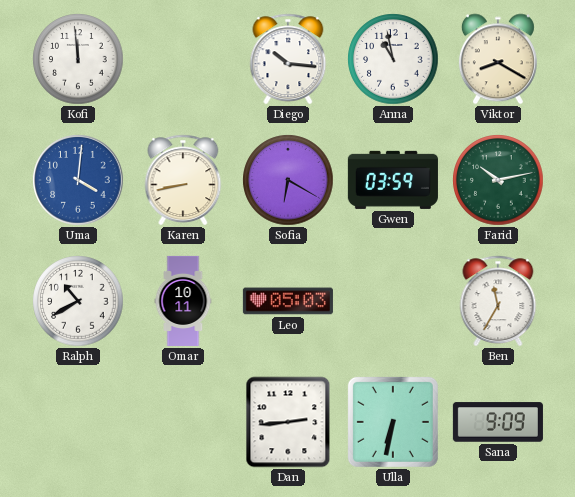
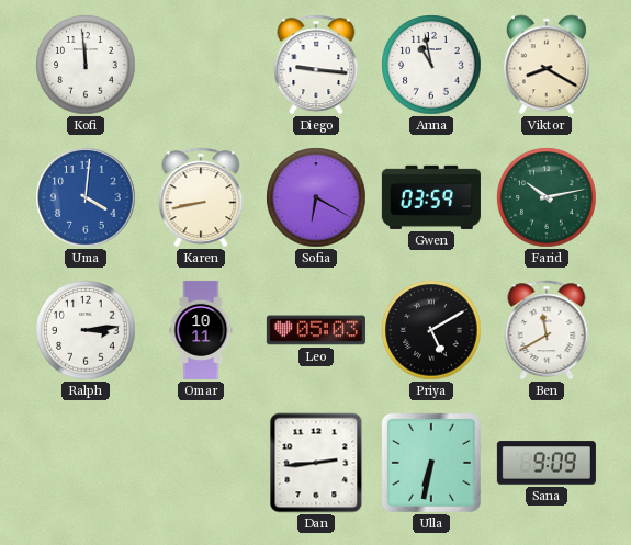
Diego: 10:16 -> 9:16
Ralph: 10:40 -> 3:14
Priya: none -> 5:10
Ben: 11:35 -> 11:40
